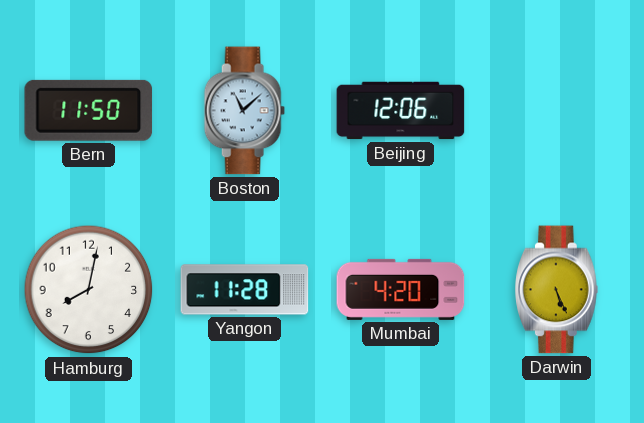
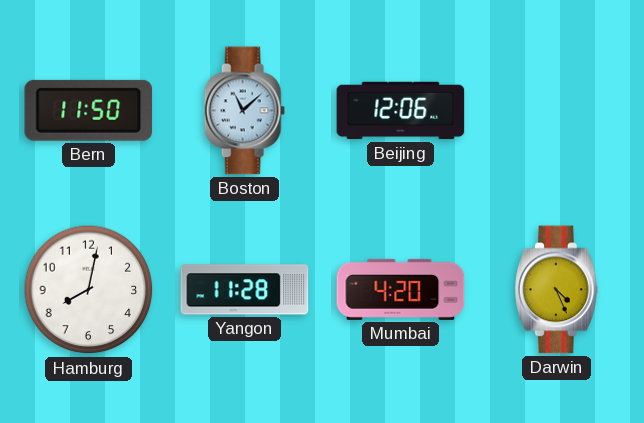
Darwin: 5:26 -> 4:26
